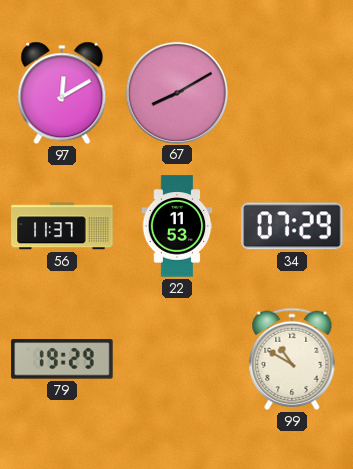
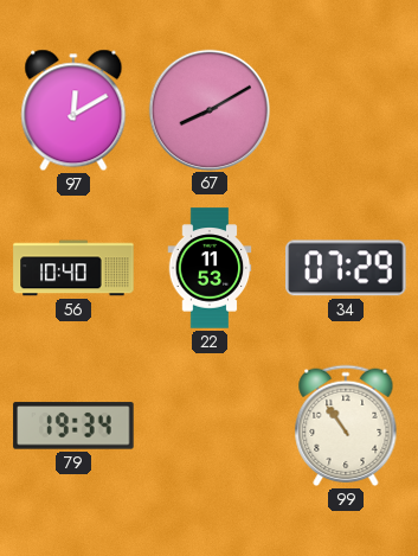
56: 11:37 -> 10:40
79: 19:29 -> 19:34
99: 10:50 -> 10:54
